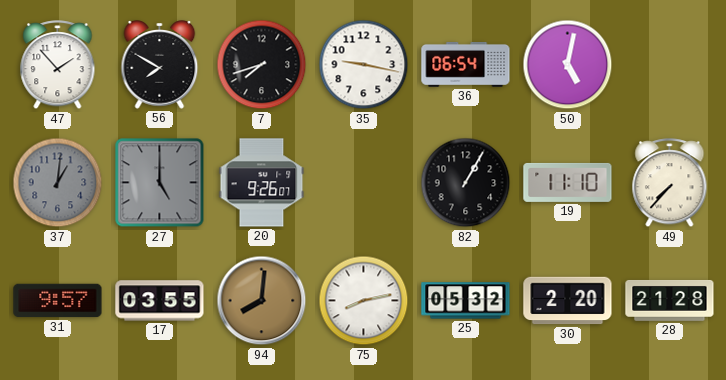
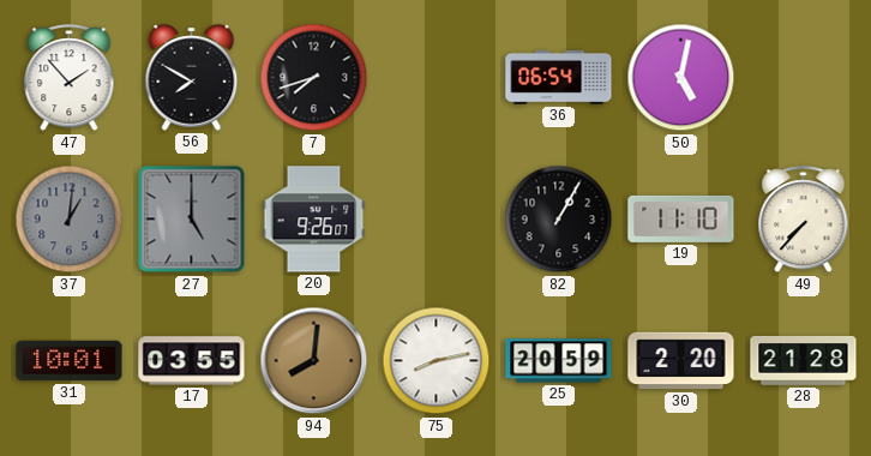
35: 9:17 -> none
31: 9:57 -> 10:01
25: 05:32 -> 20:59
